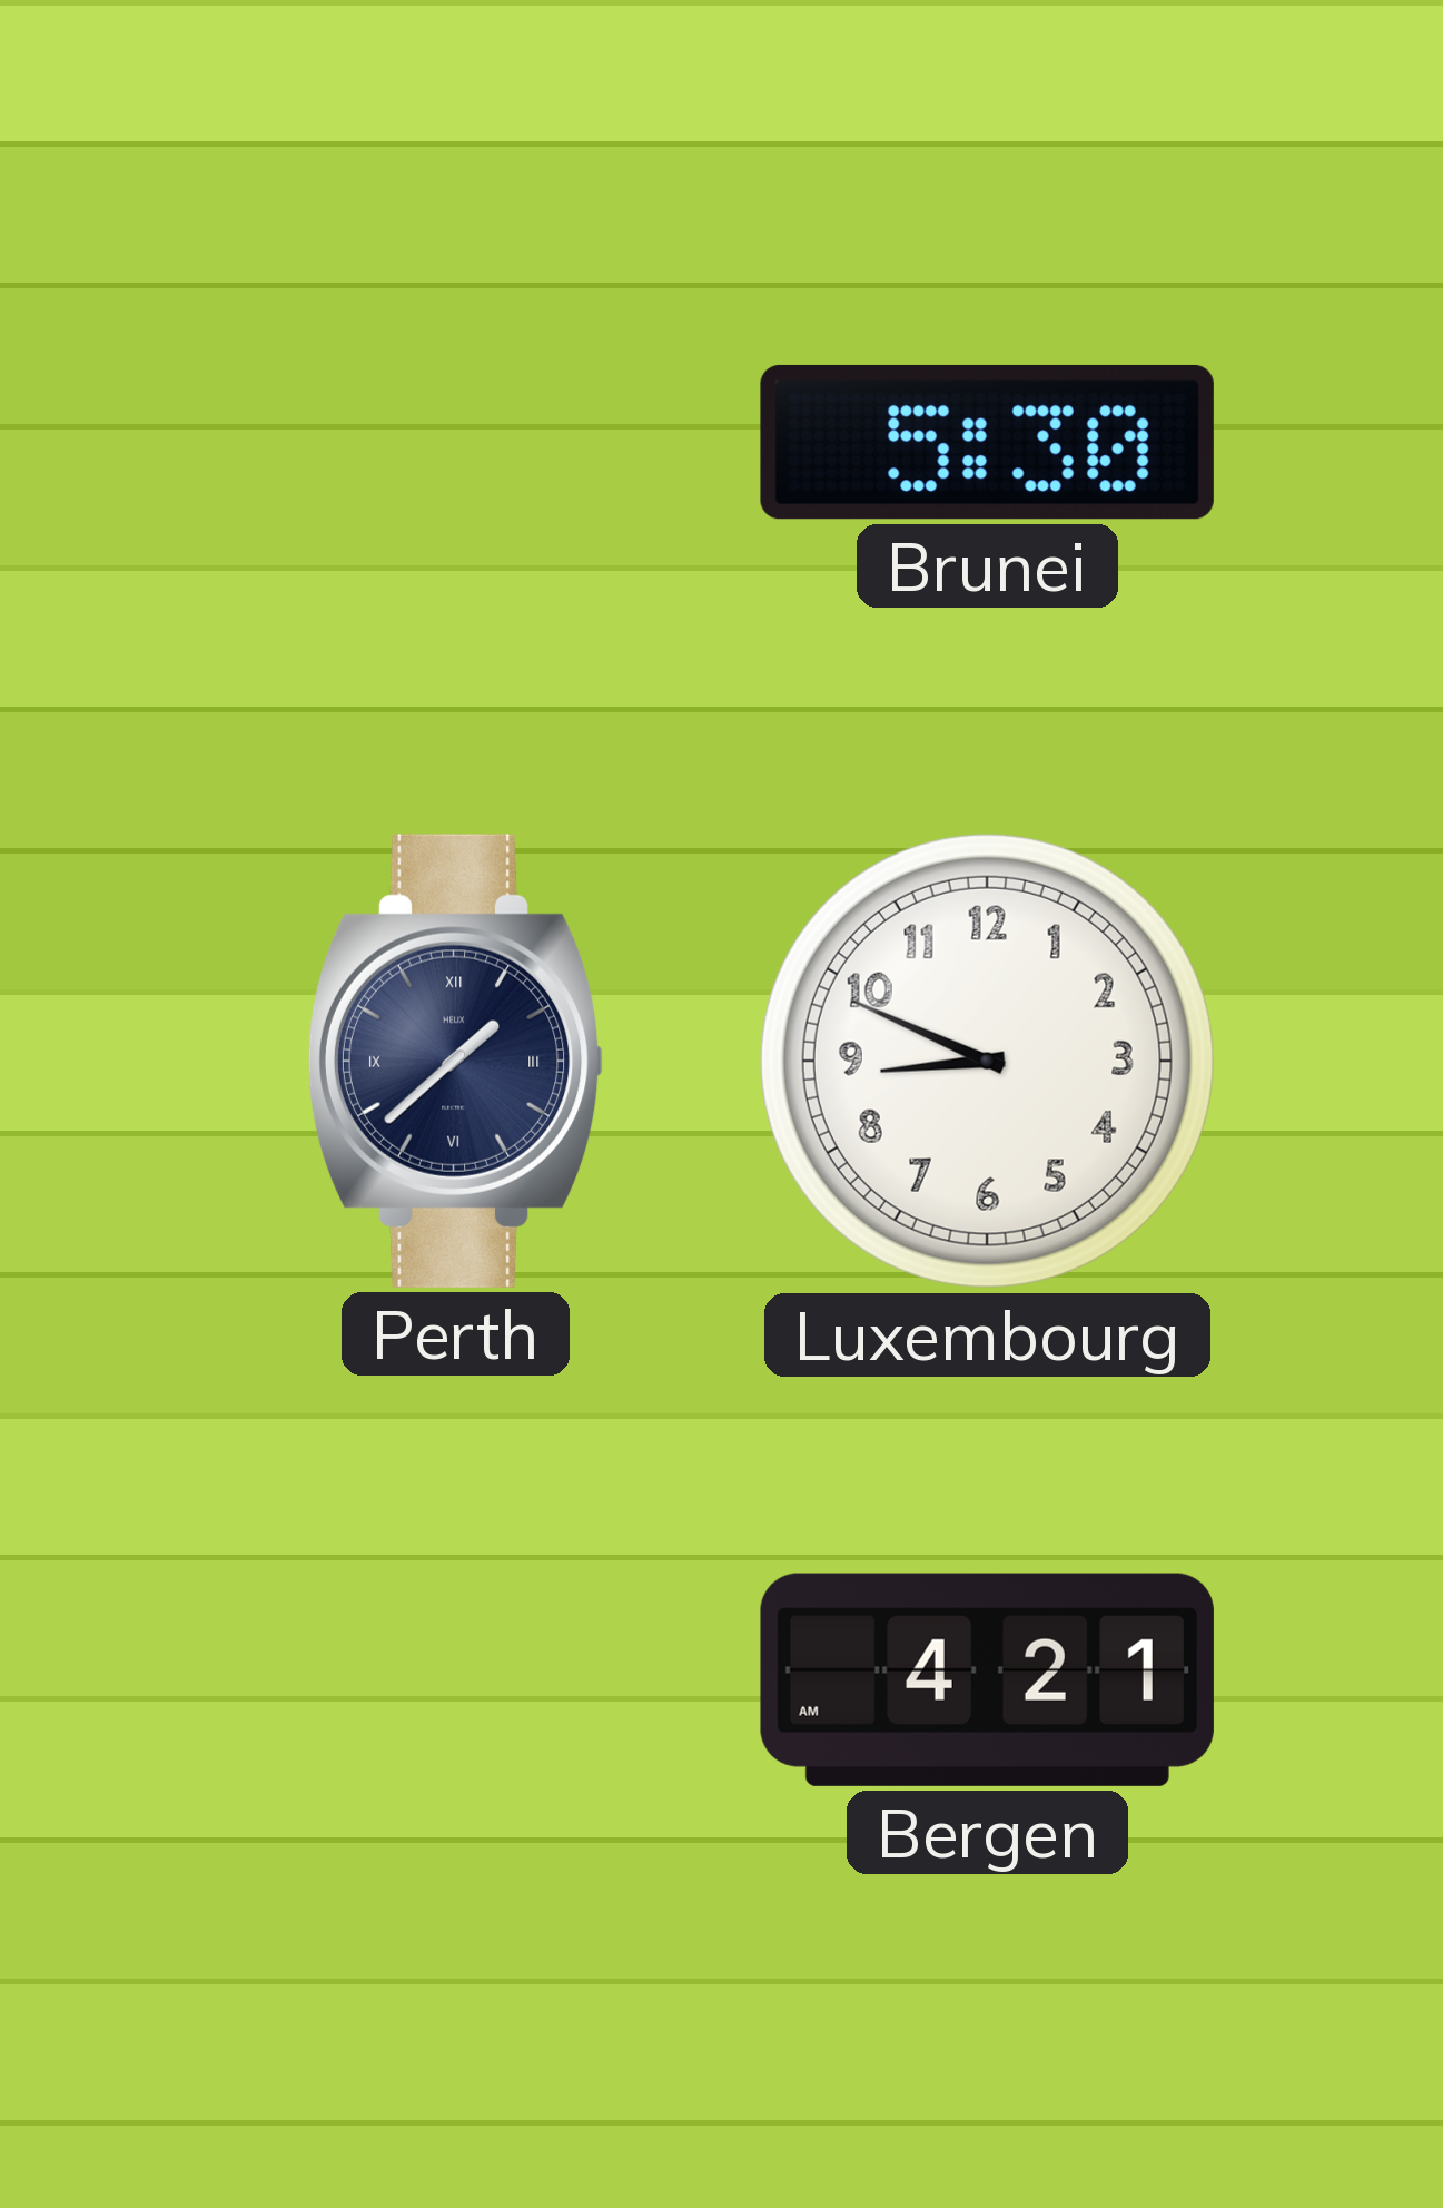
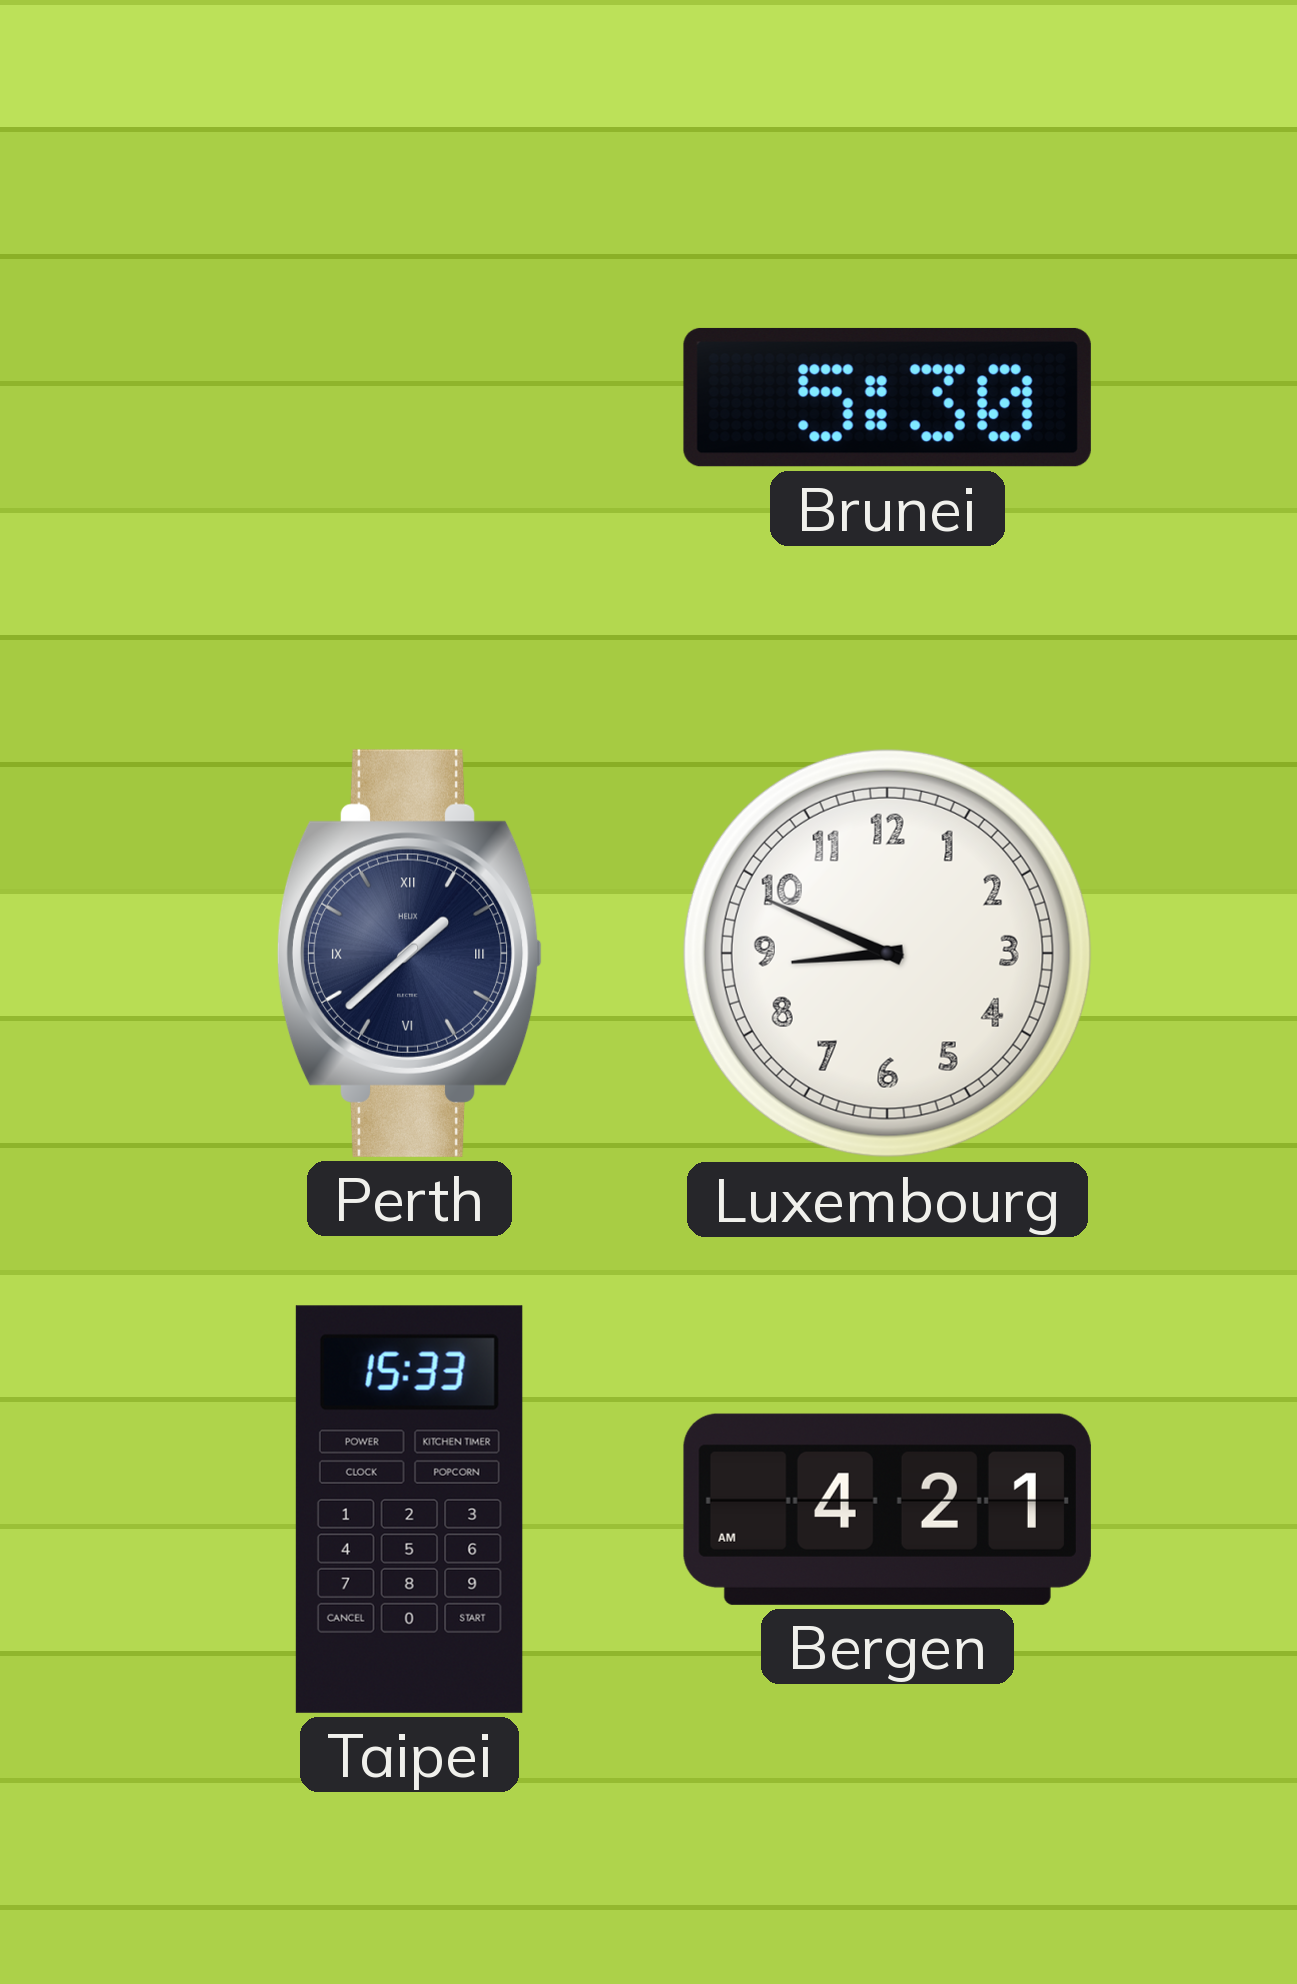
Taipei: none -> 15:33
